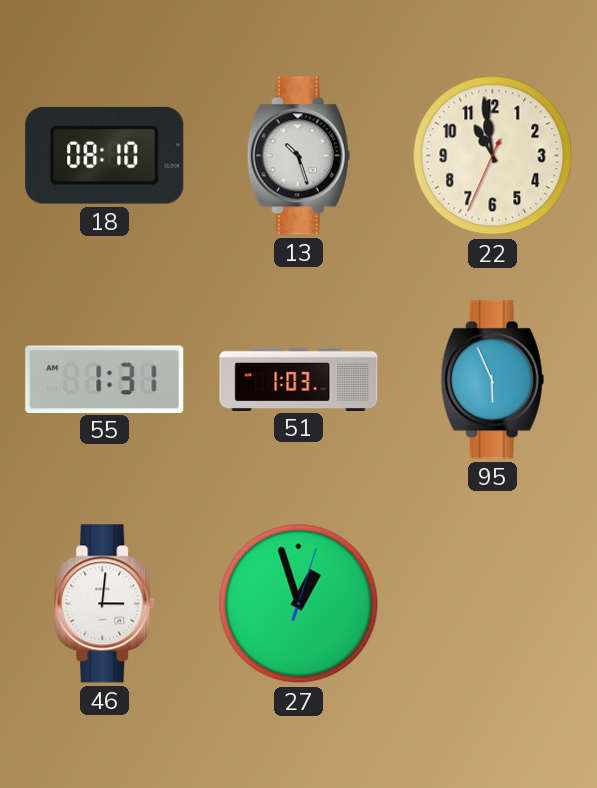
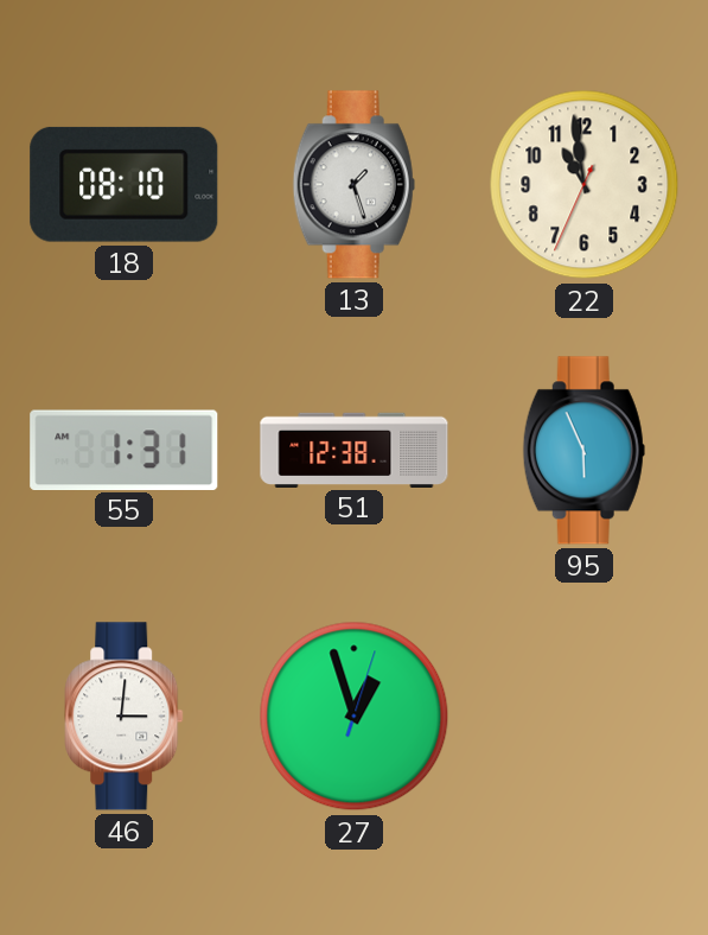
13: 10:27 -> 1:27
51: 1:03 -> 12:38
